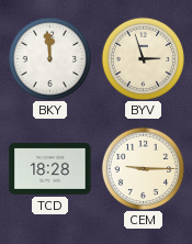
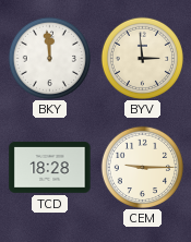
BYV: 2:57 -> 2:59
